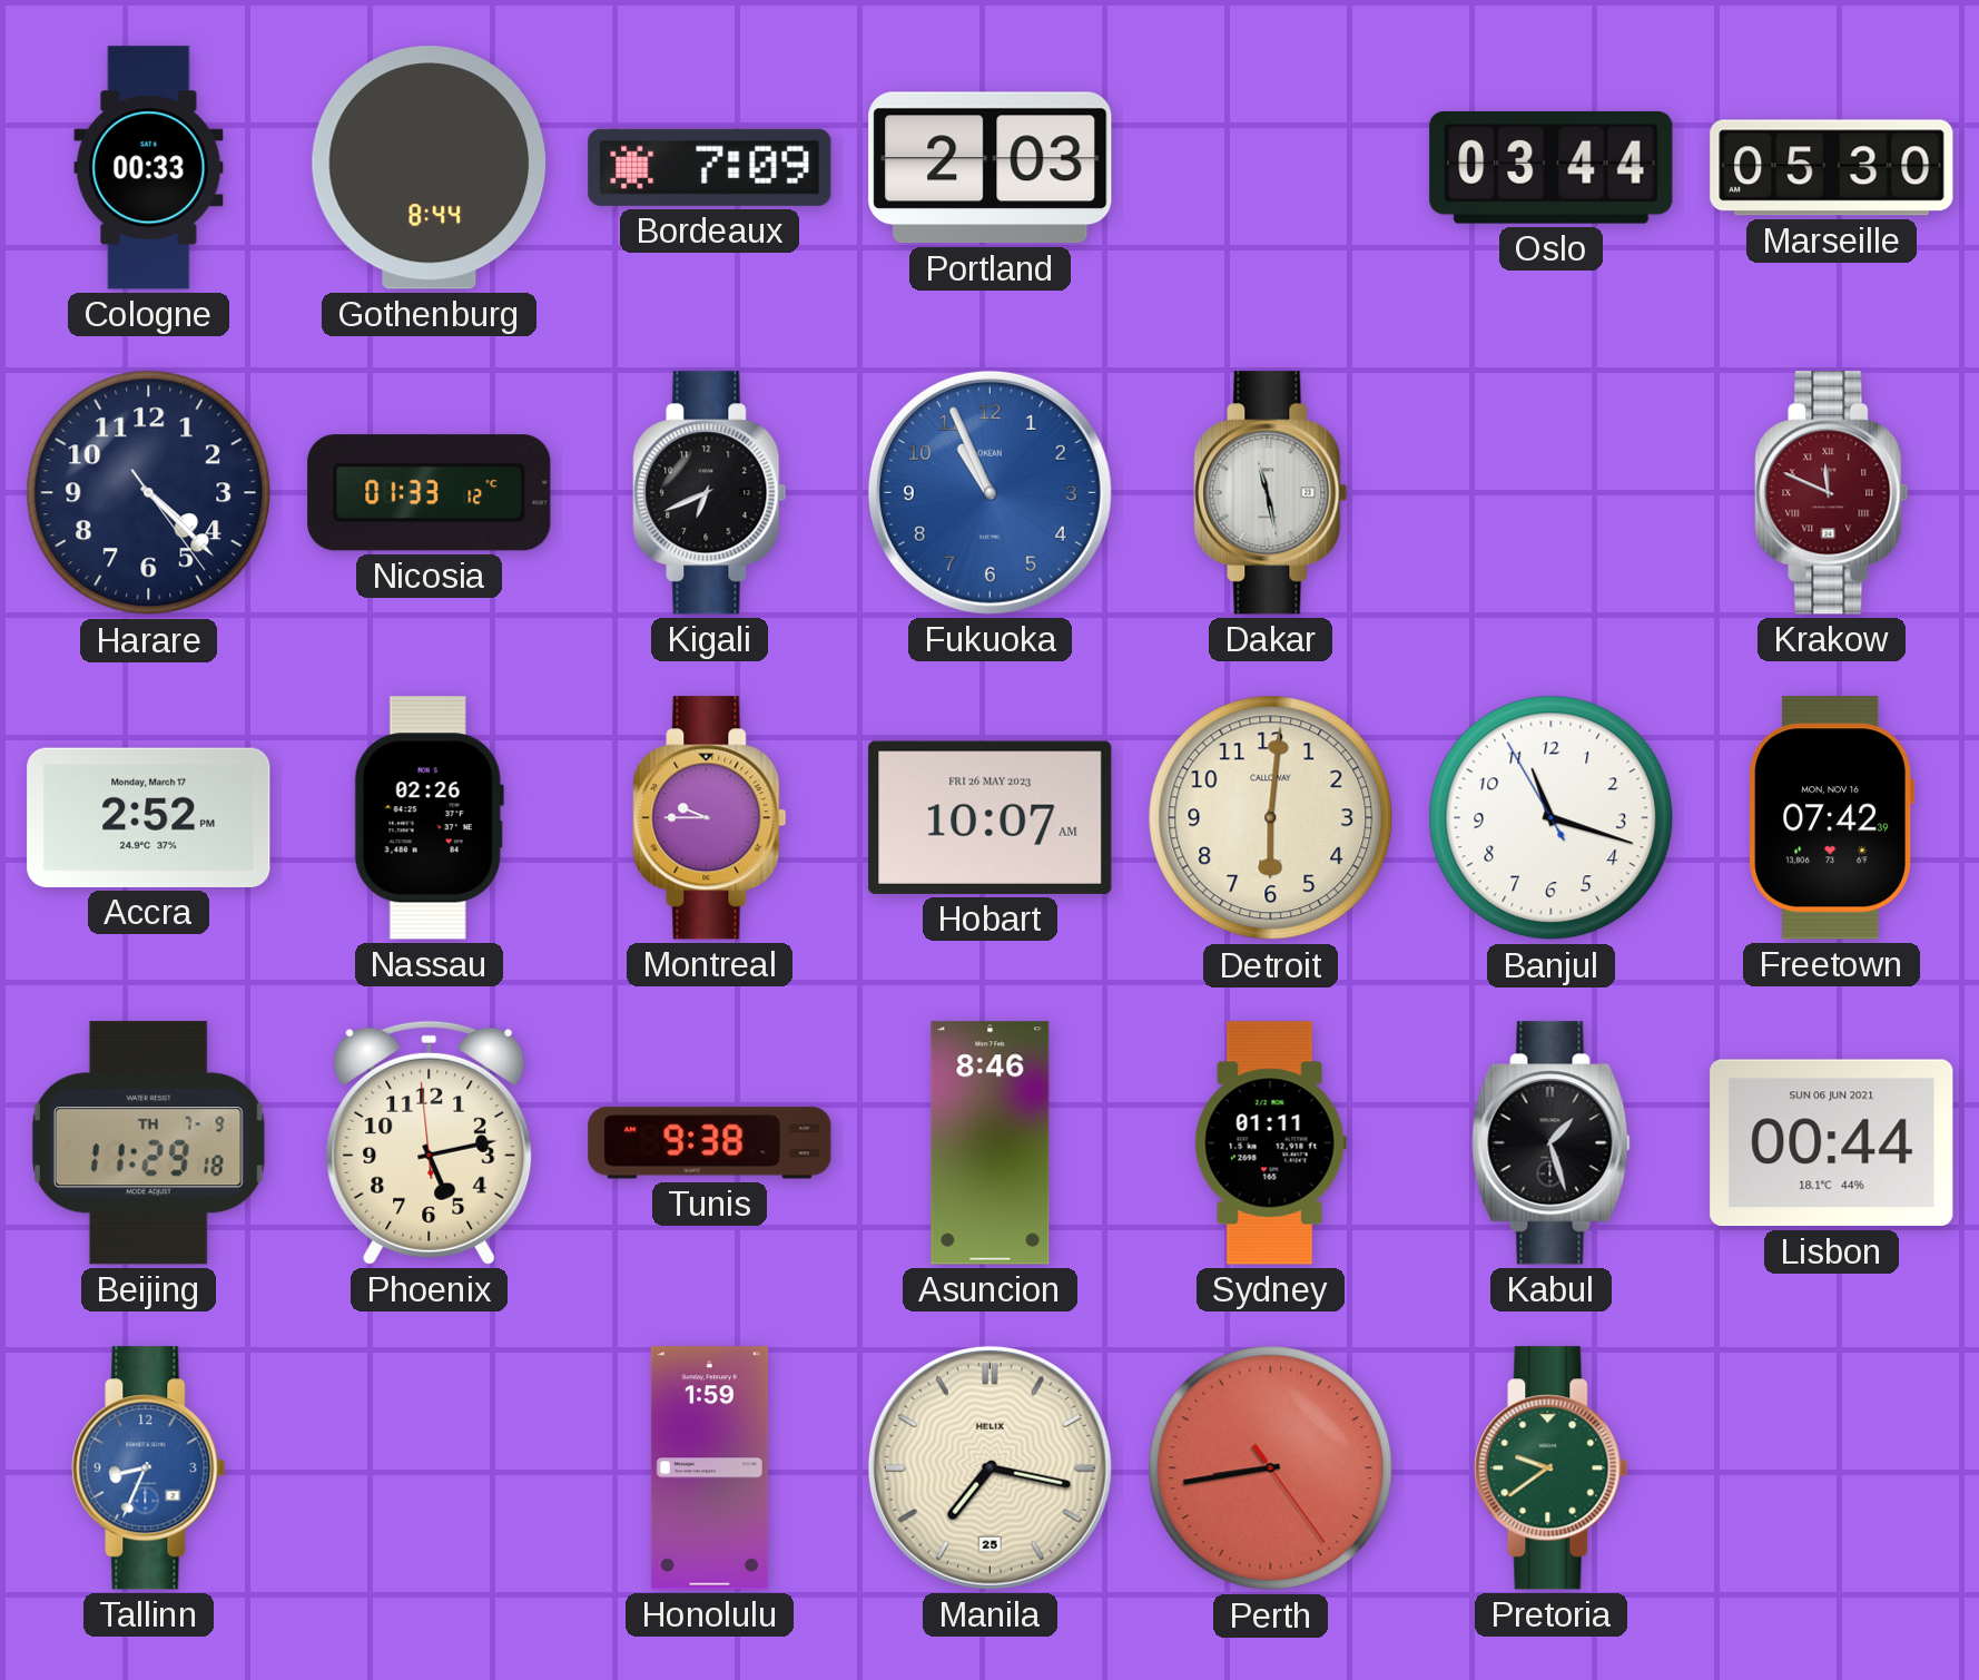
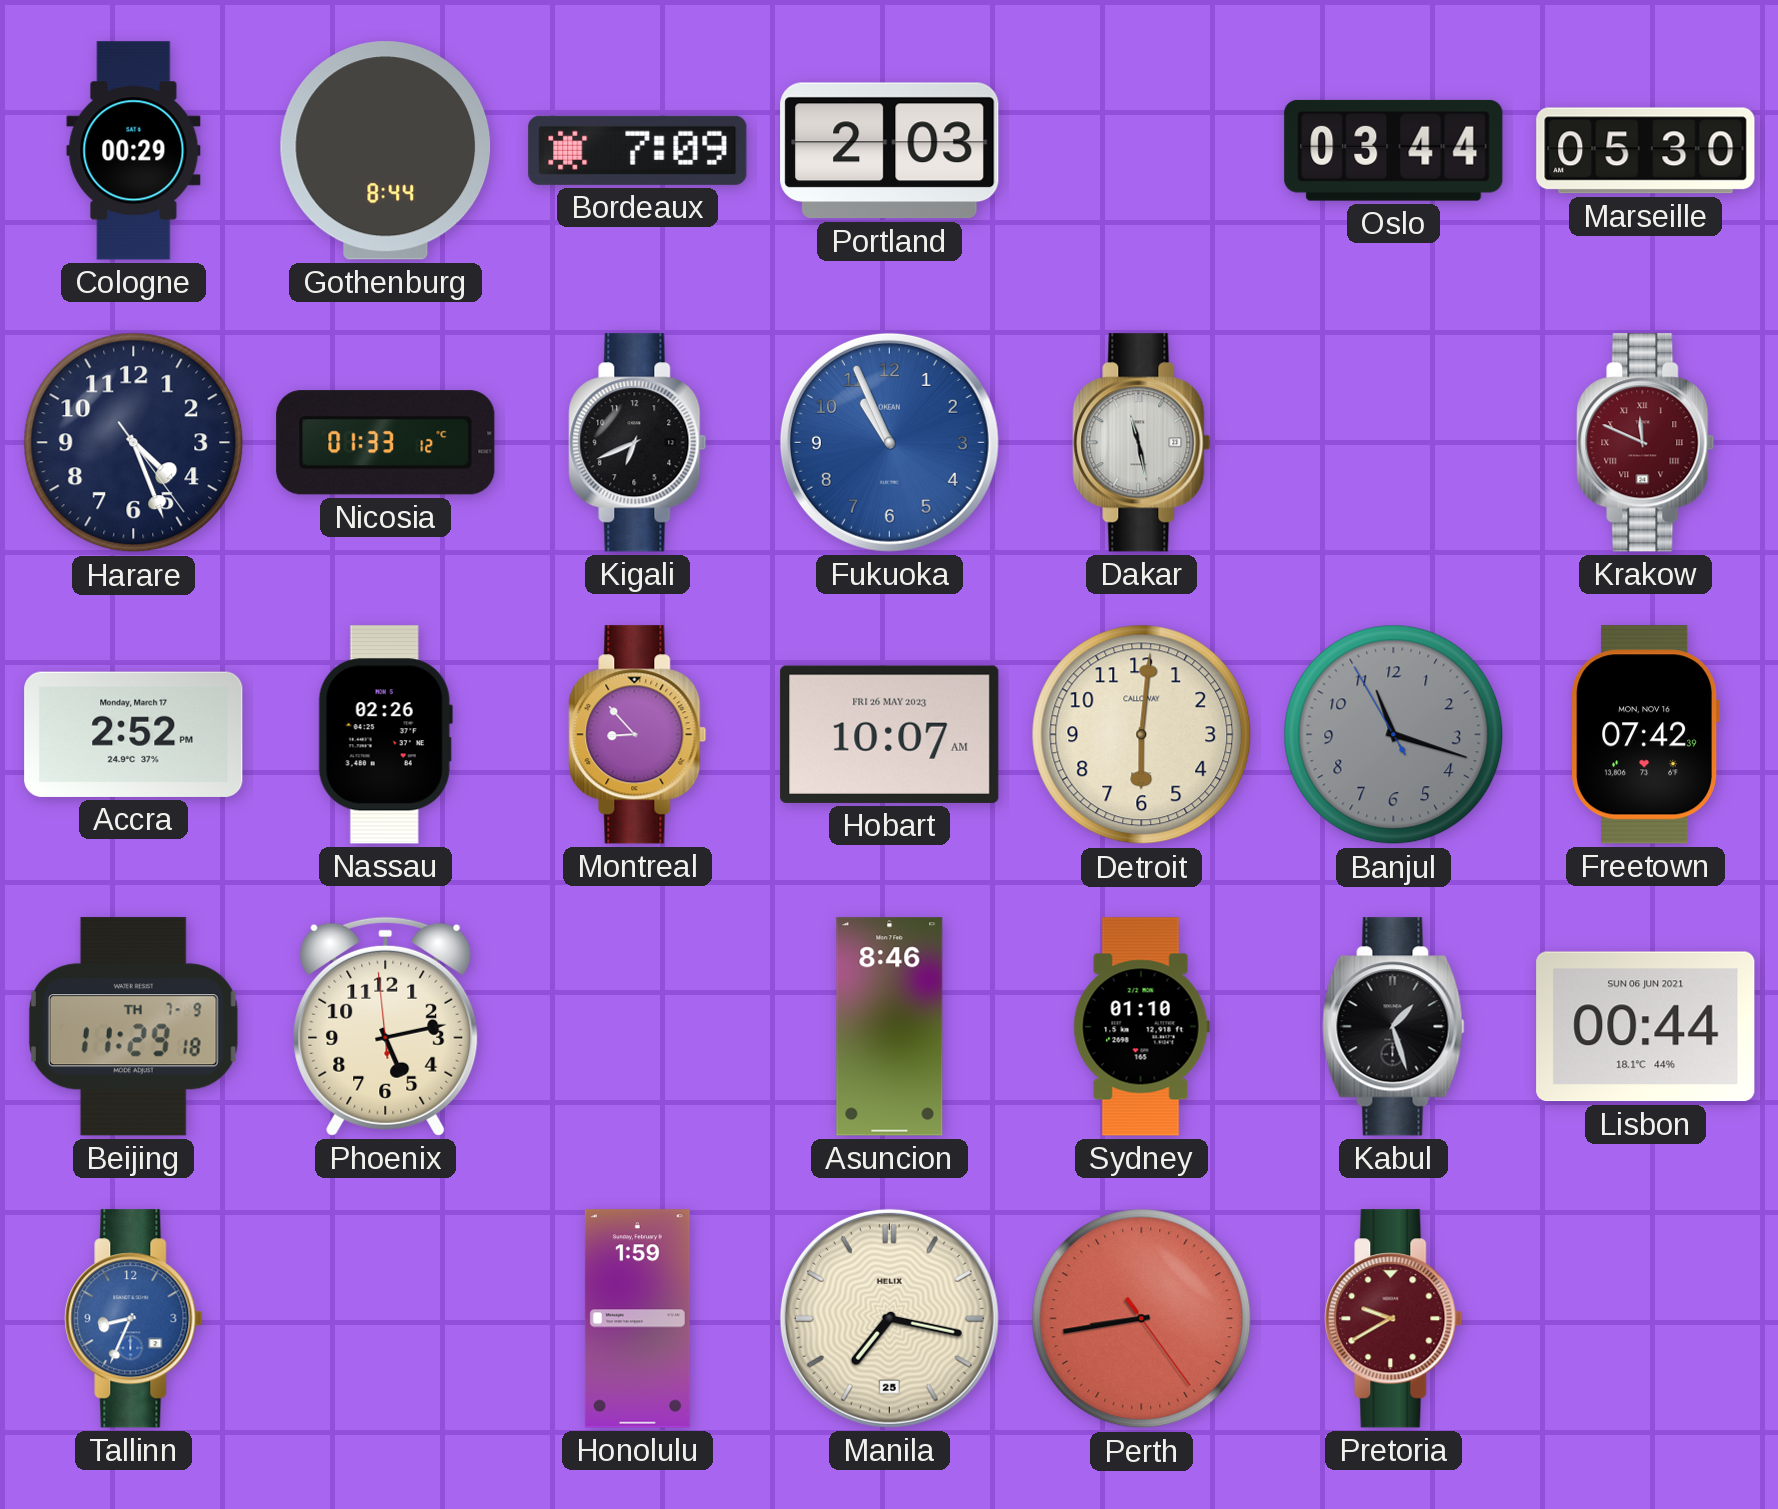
Cologne: 00:33 -> 00:29
Harare: 4:22 -> 4:26
Montreal: 9:45 -> 8:53
Banjul dial: white -> grey
Tunis: 9:38 -> none
Sydney: 01:11 -> 01:10
Pretoria: 9:39 -> 9:40
Pretoria dial: green -> burgundy
